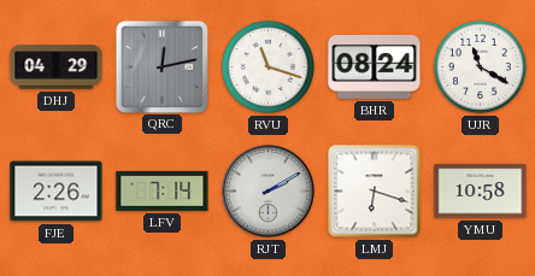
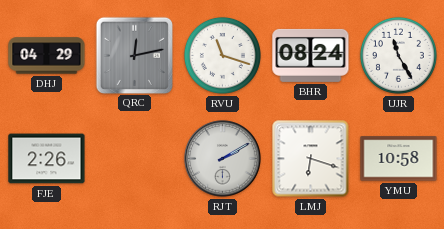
UJR: 11:20 -> 11:25
LFV: 7:14 -> none
